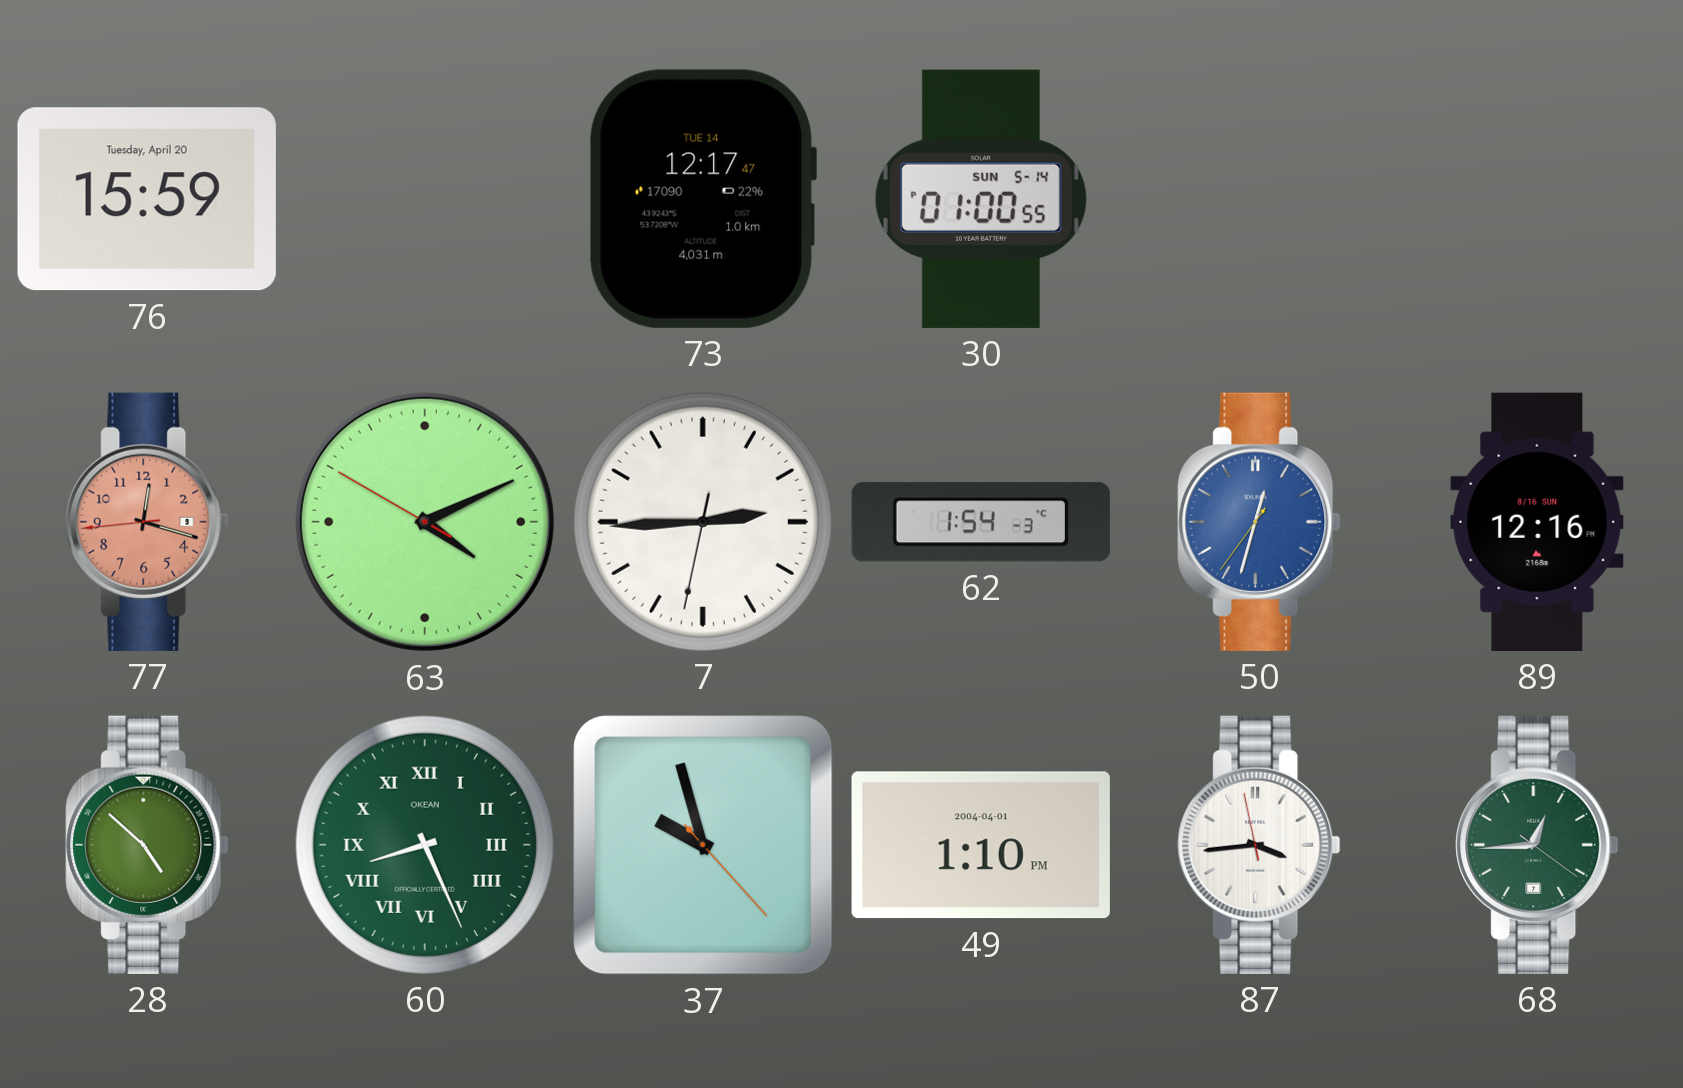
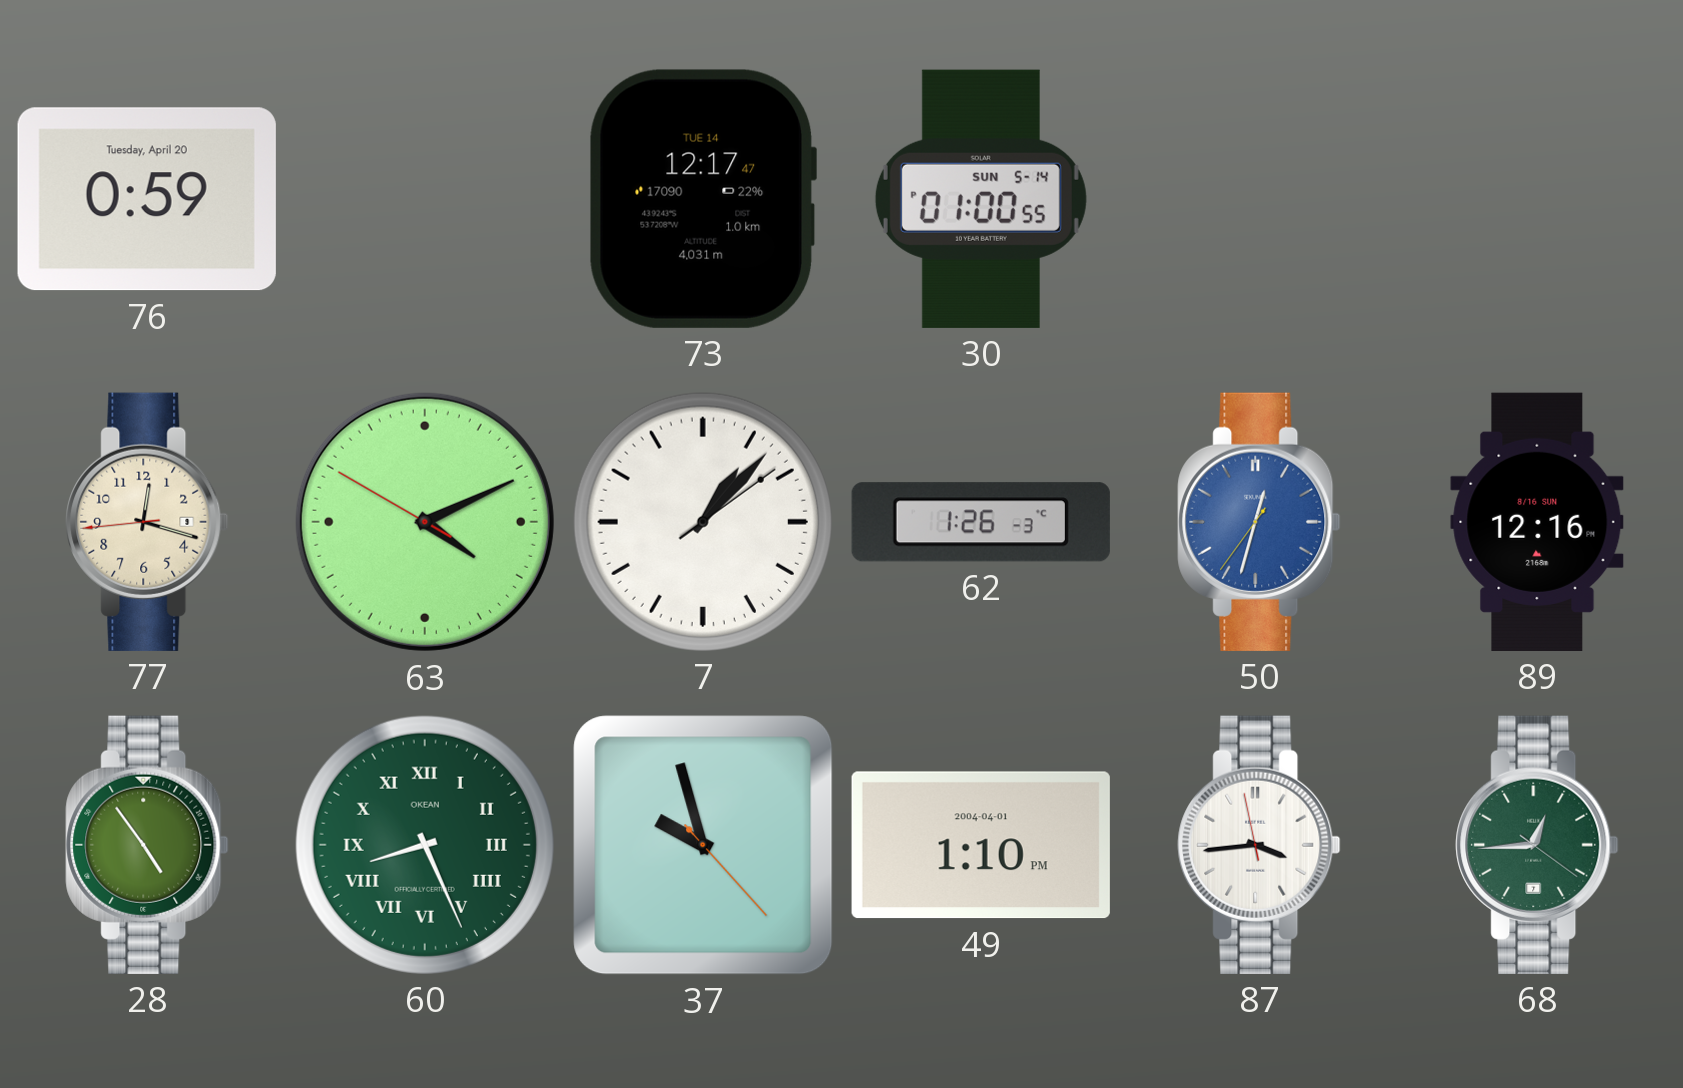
76: 15:59 -> 0:59
77 dial: salmon -> cream
7: 2:44 -> 1:07
62: 1:54 -> 1:26
28: 4:52 -> 4:54
